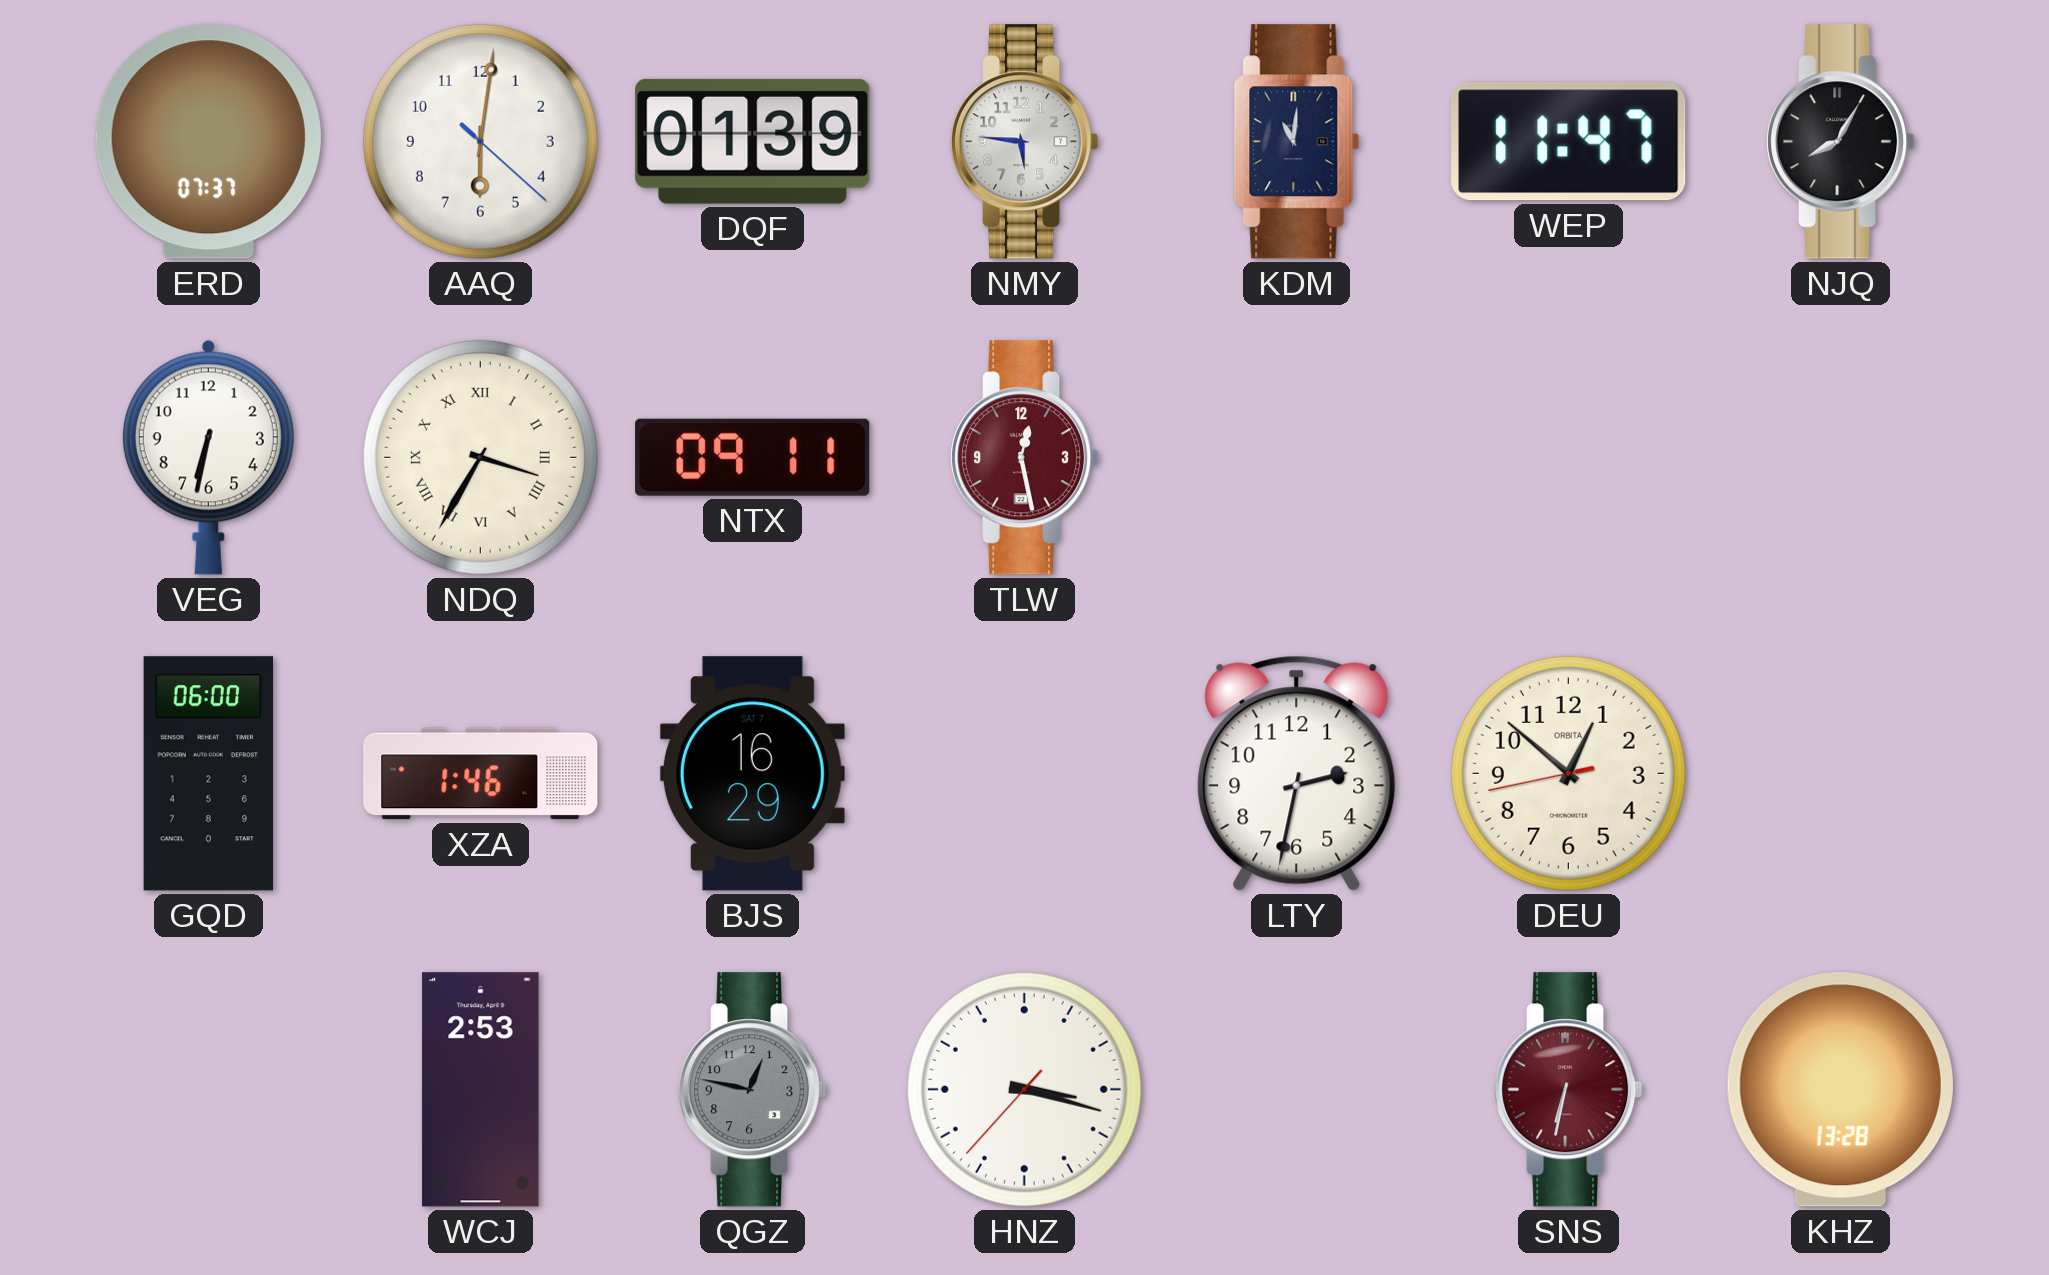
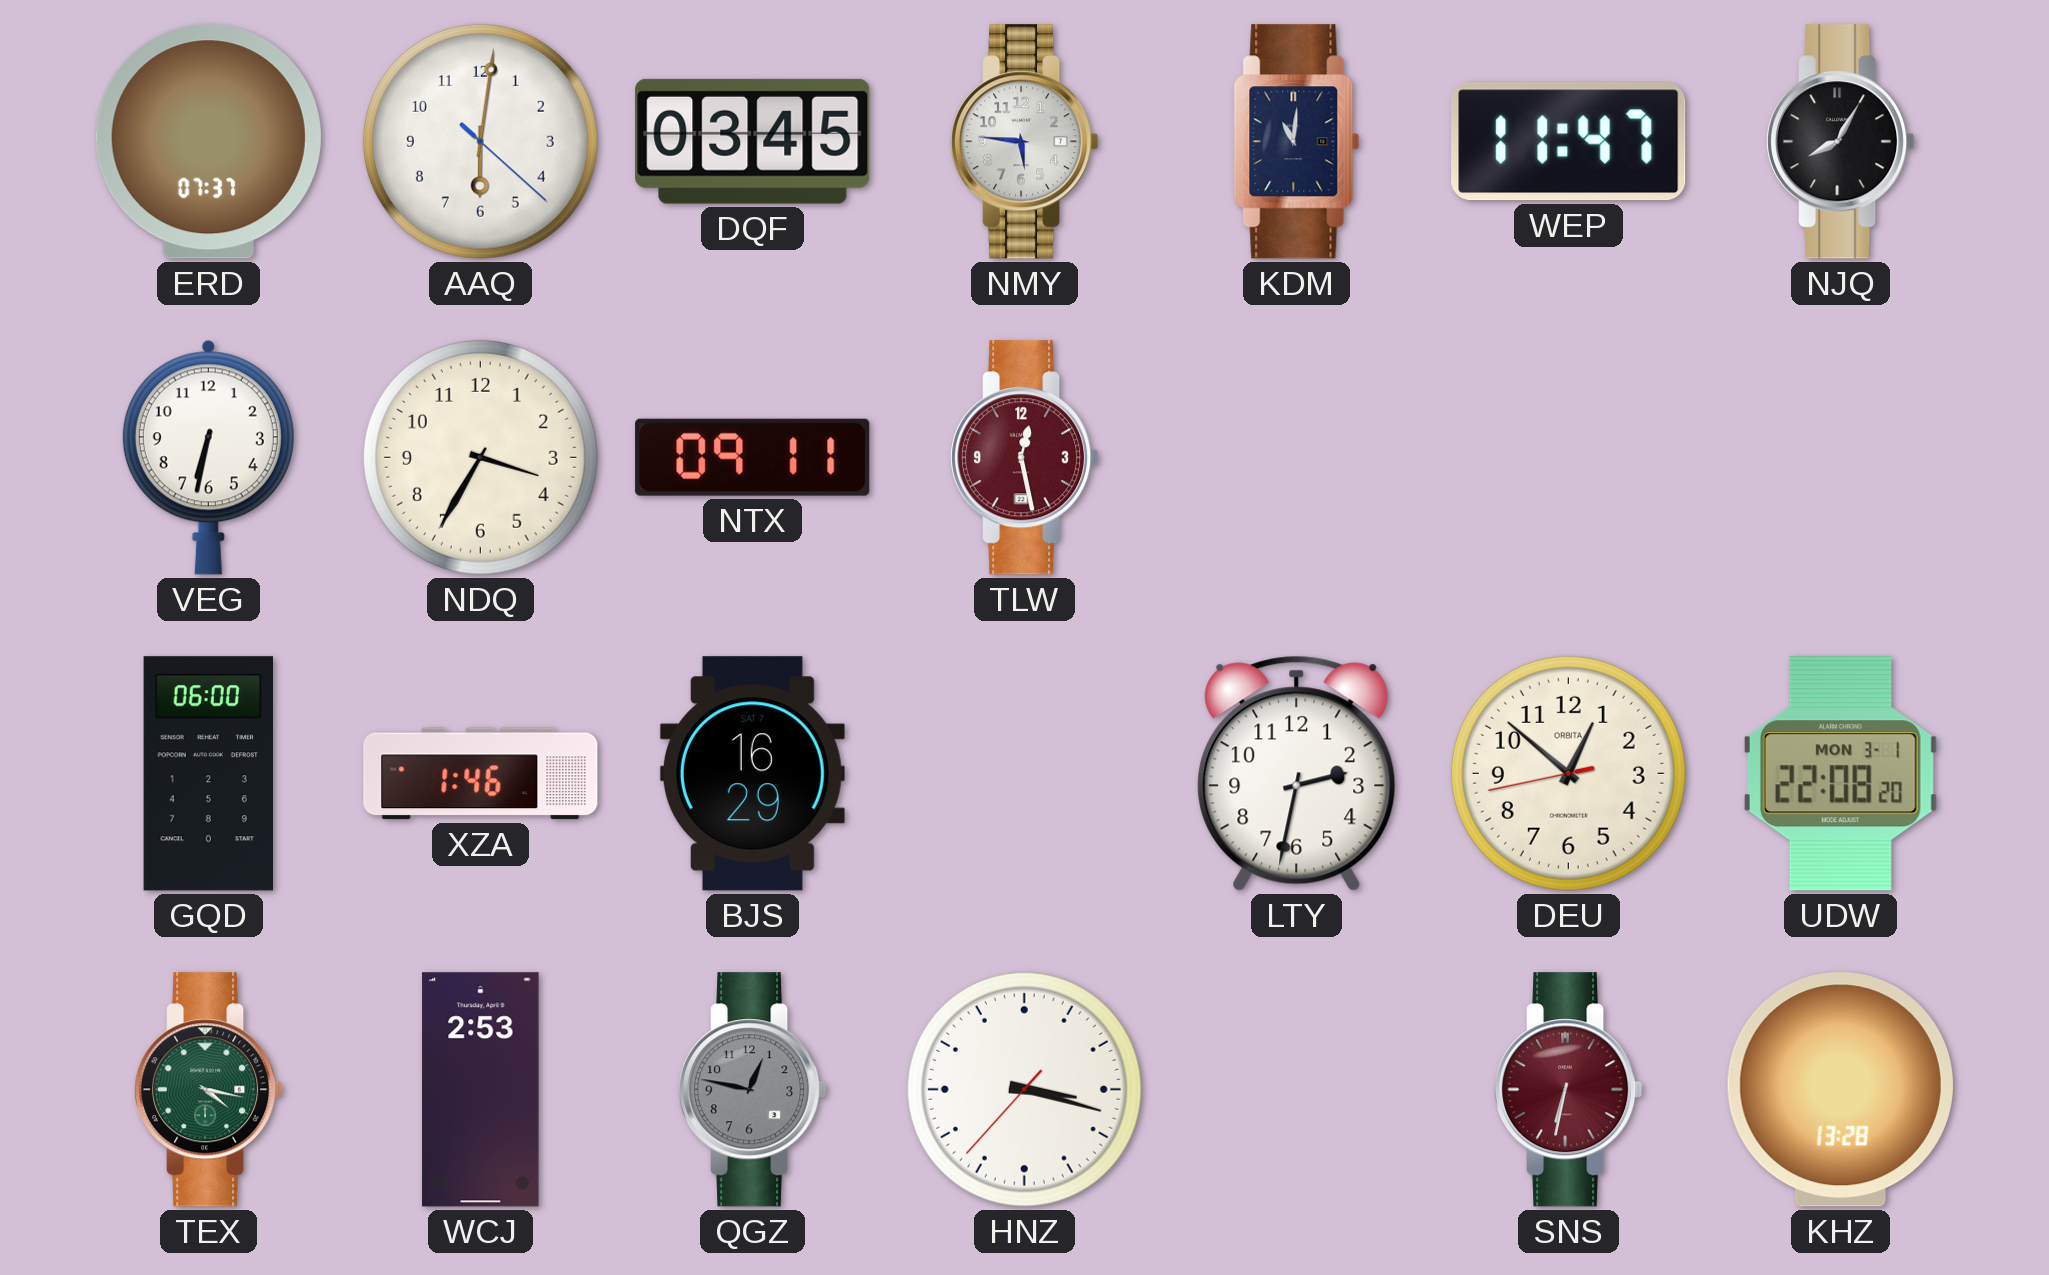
DQF: 01:39 -> 03:45
NDQ numerals: Roman -> Arabic
UDW: none -> 22:08
TEX: none -> 4:17
